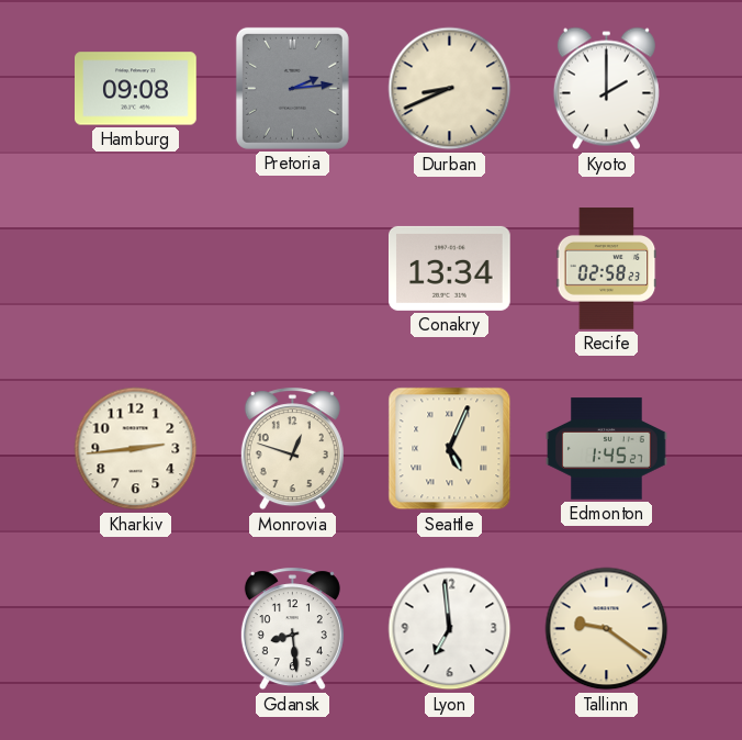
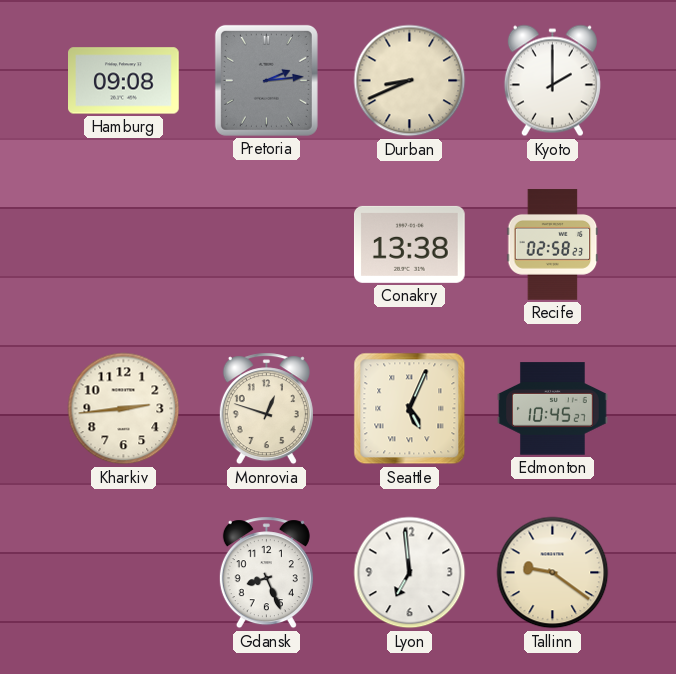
Conakry: 13:34 -> 13:38
Edmonton: 1:45 -> 10:45
Gdansk: 8:29 -> 8:26
